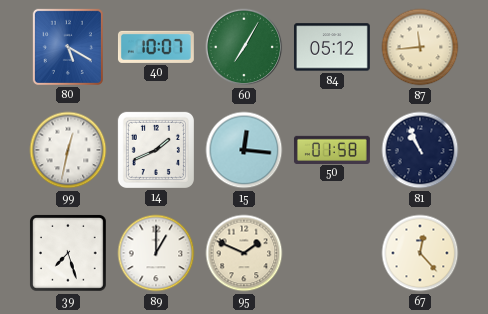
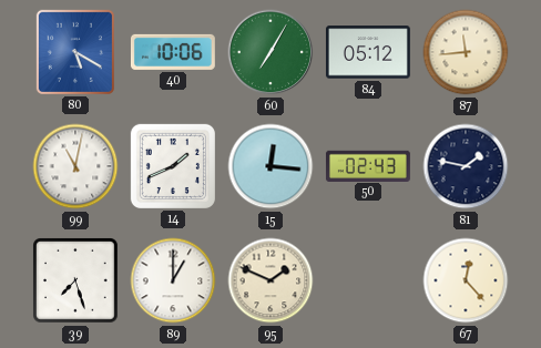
40: 10:07 -> 10:06
99: 12:32 -> 11:02
50: 01:58 -> 02:43
81: 10:56 -> 1:47
